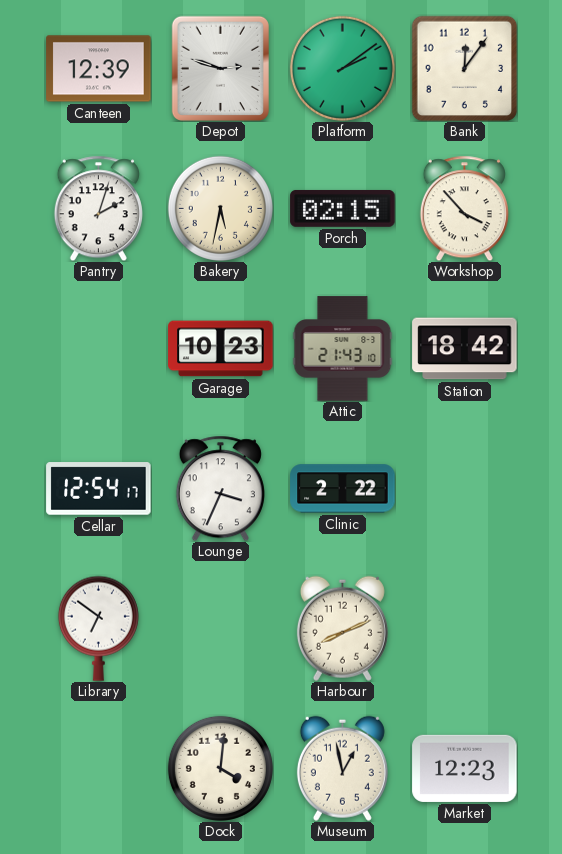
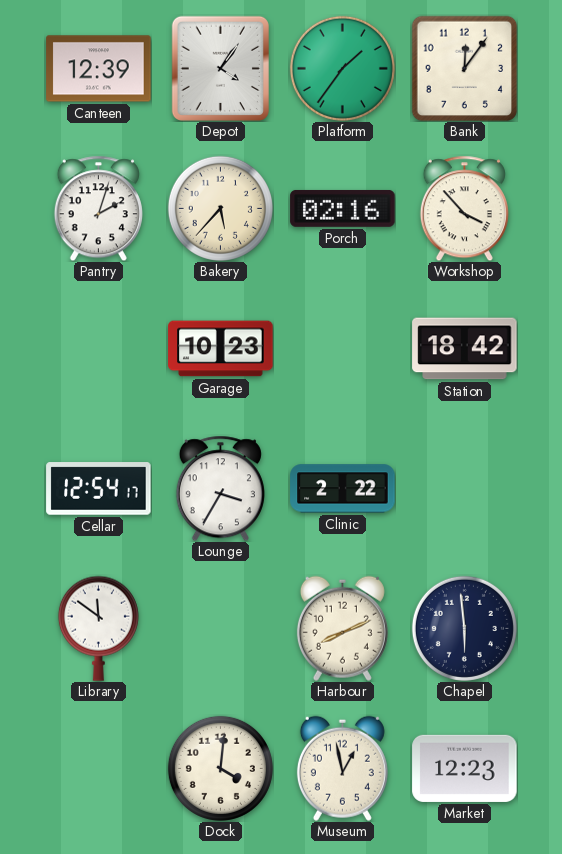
Depot: 2:48 -> 4:06
Platform: 2:09 -> 1:36
Bakery: 5:32 -> 5:37
Porch: 02:15 -> 02:16
Attic: 21:43 -> none
Lounge: 3:34 -> 3:35
Library: 6:51 -> 11:51
Chapel: none -> 5:59
